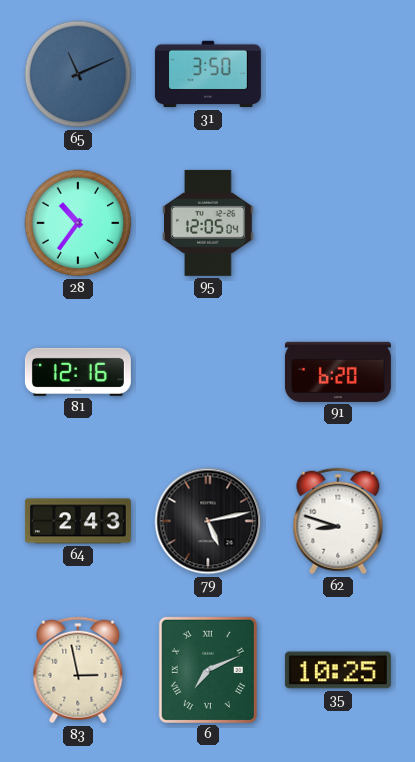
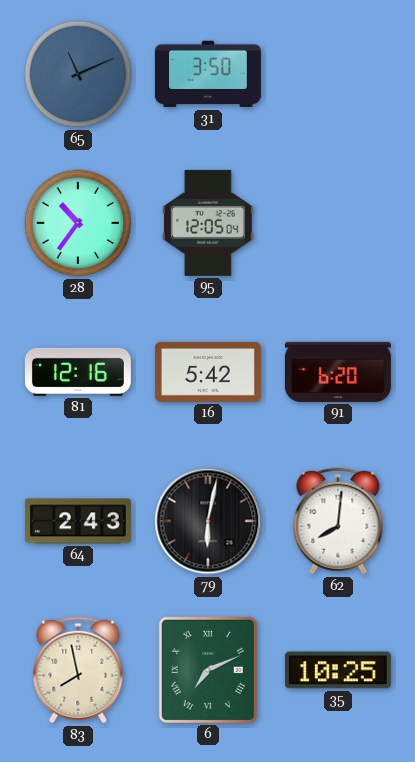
16: none -> 5:42
79: 5:13 -> 6:02
62: 8:48 -> 8:01
83: 2:58 -> 7:58
